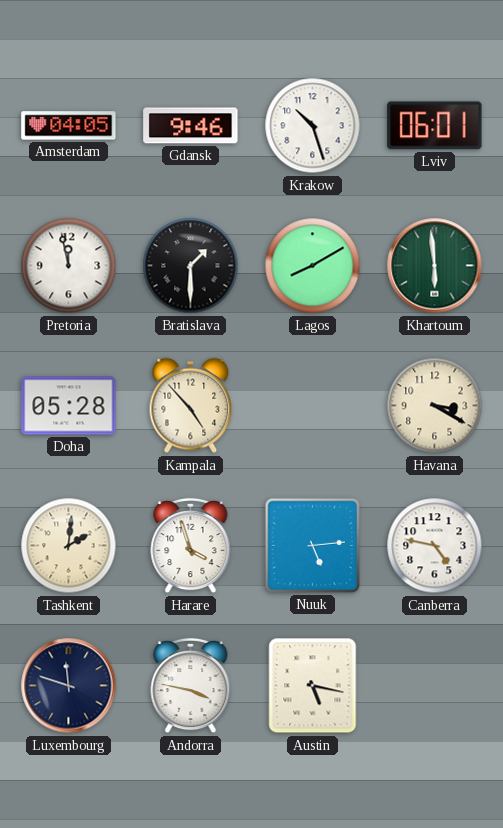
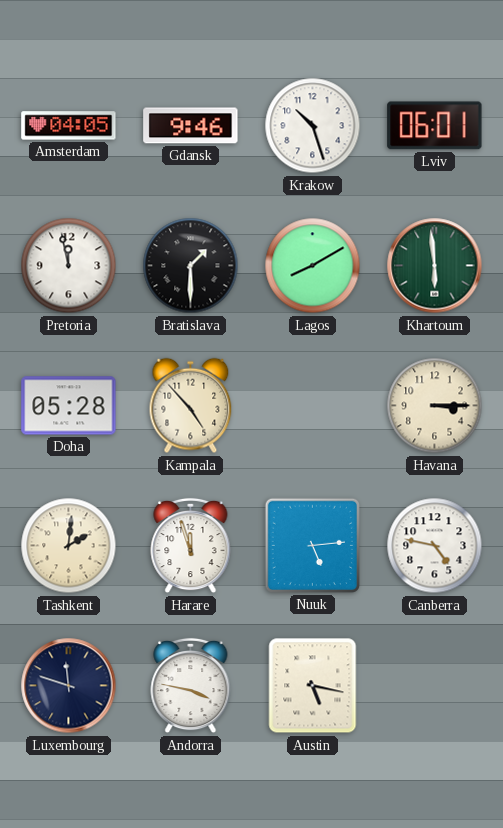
Havana: 3:20 -> 3:15
Harare: 3:57 -> 11:57
